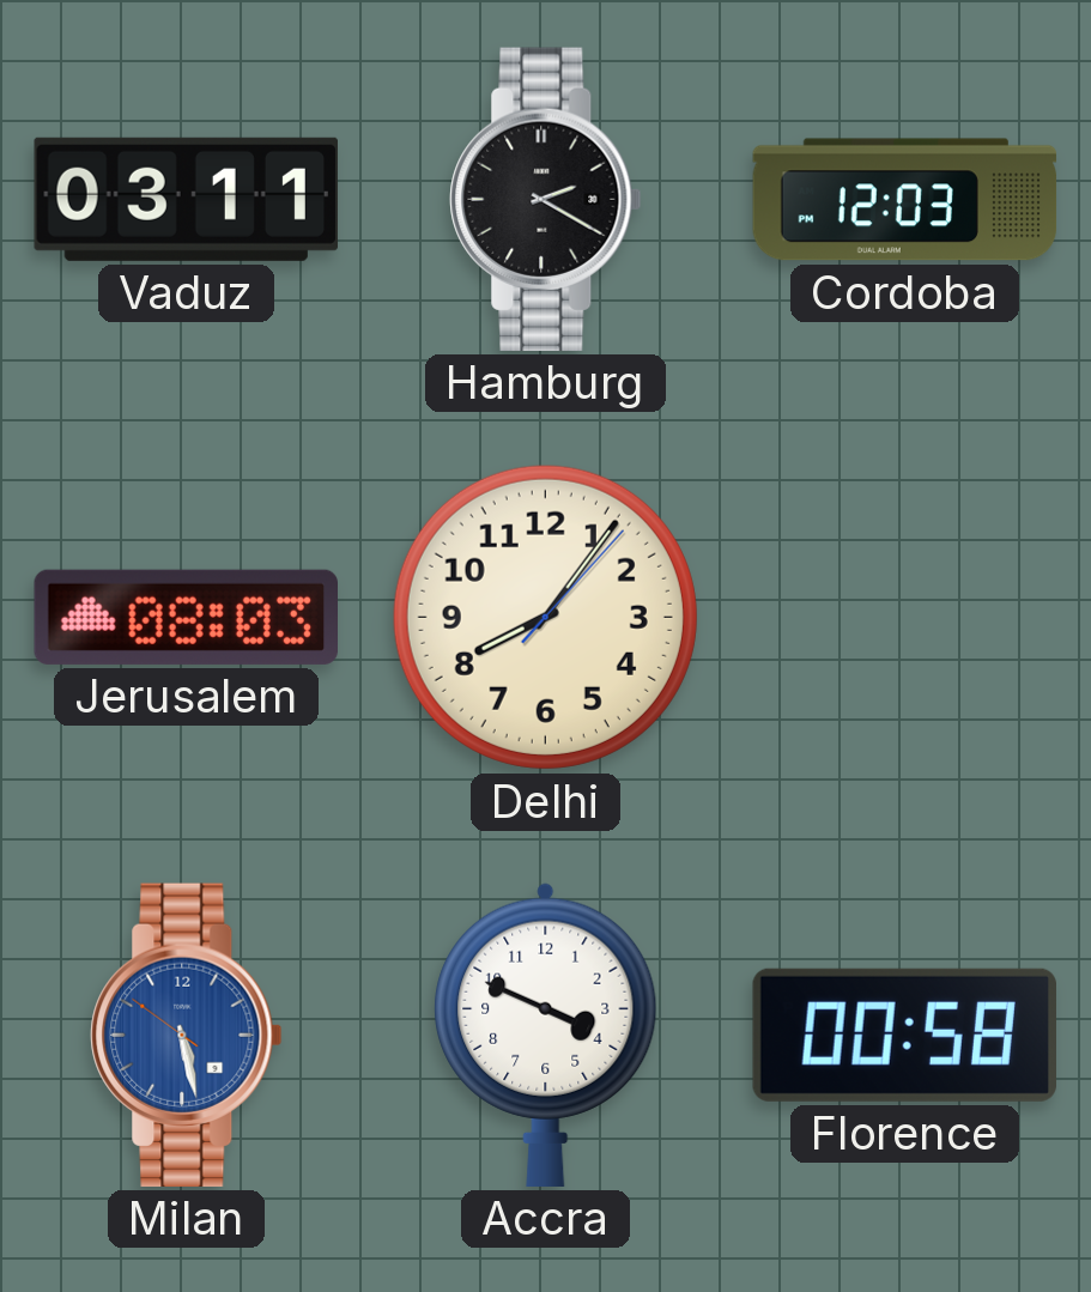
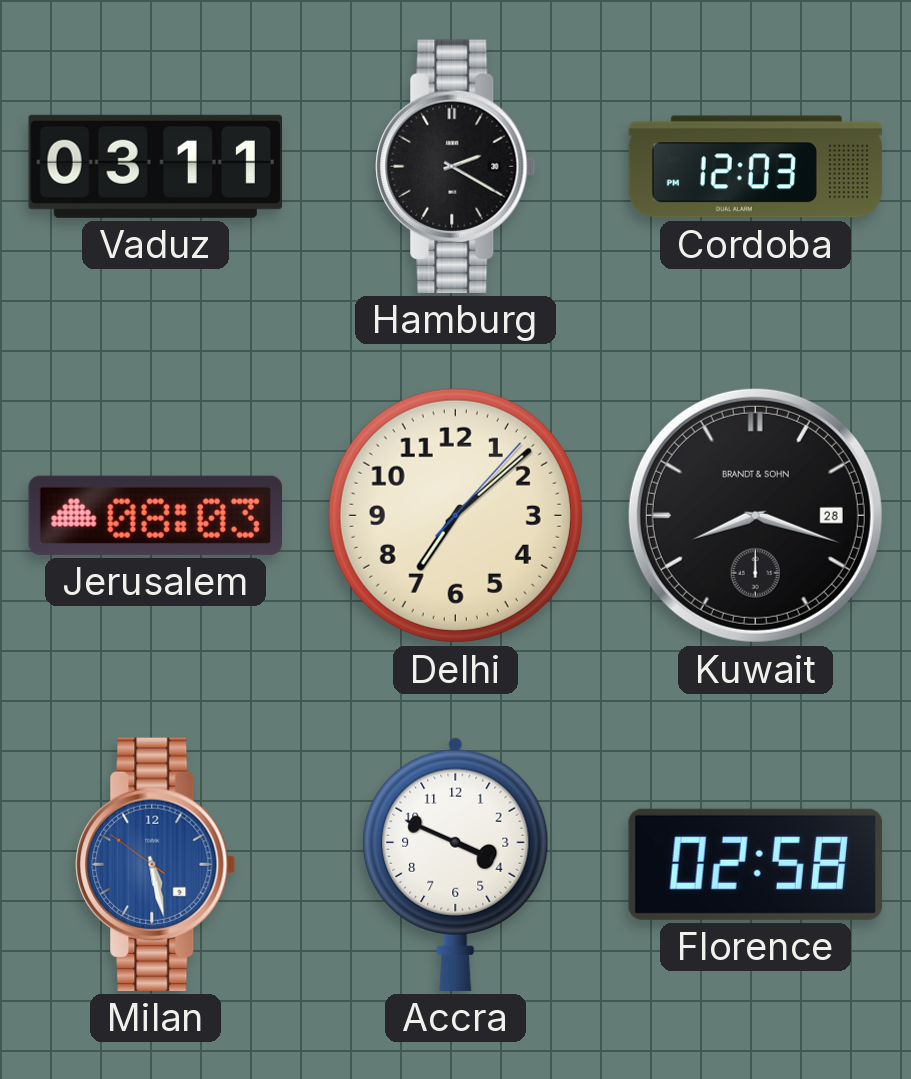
Delhi: 8:06 -> 7:08
Kuwait: none -> 8:18
Florence: 00:58 -> 02:58
